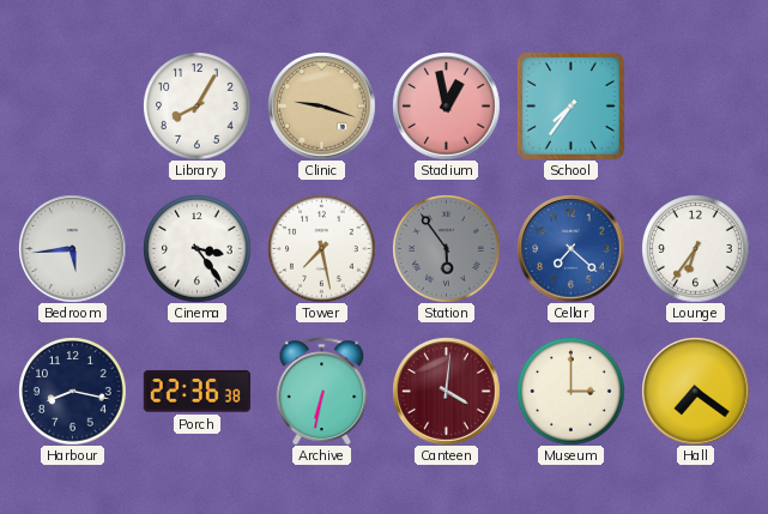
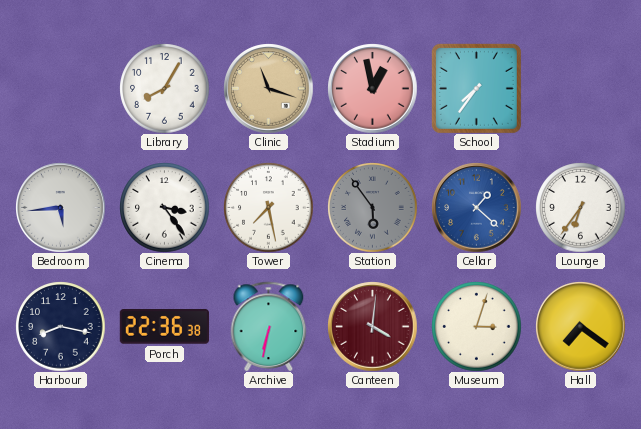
Clinic: 9:18 -> 11:18
Cellar: 7:22 -> 1:22
Museum: 3:00 -> 3:03
